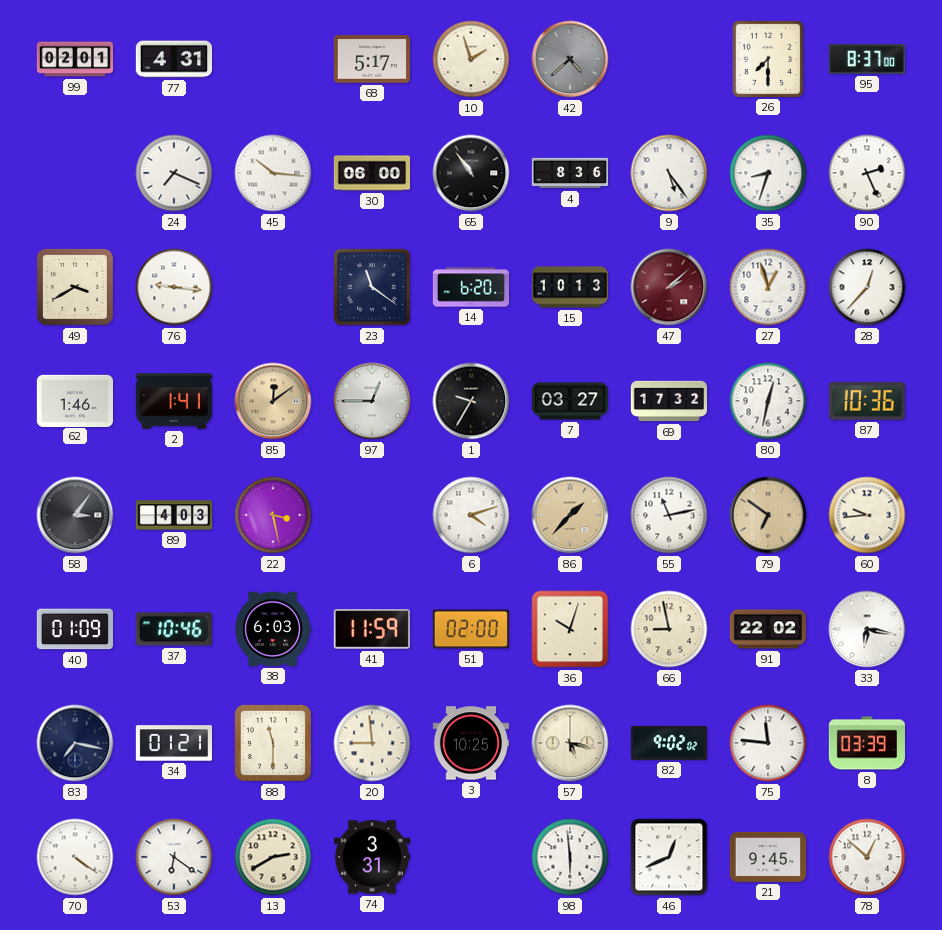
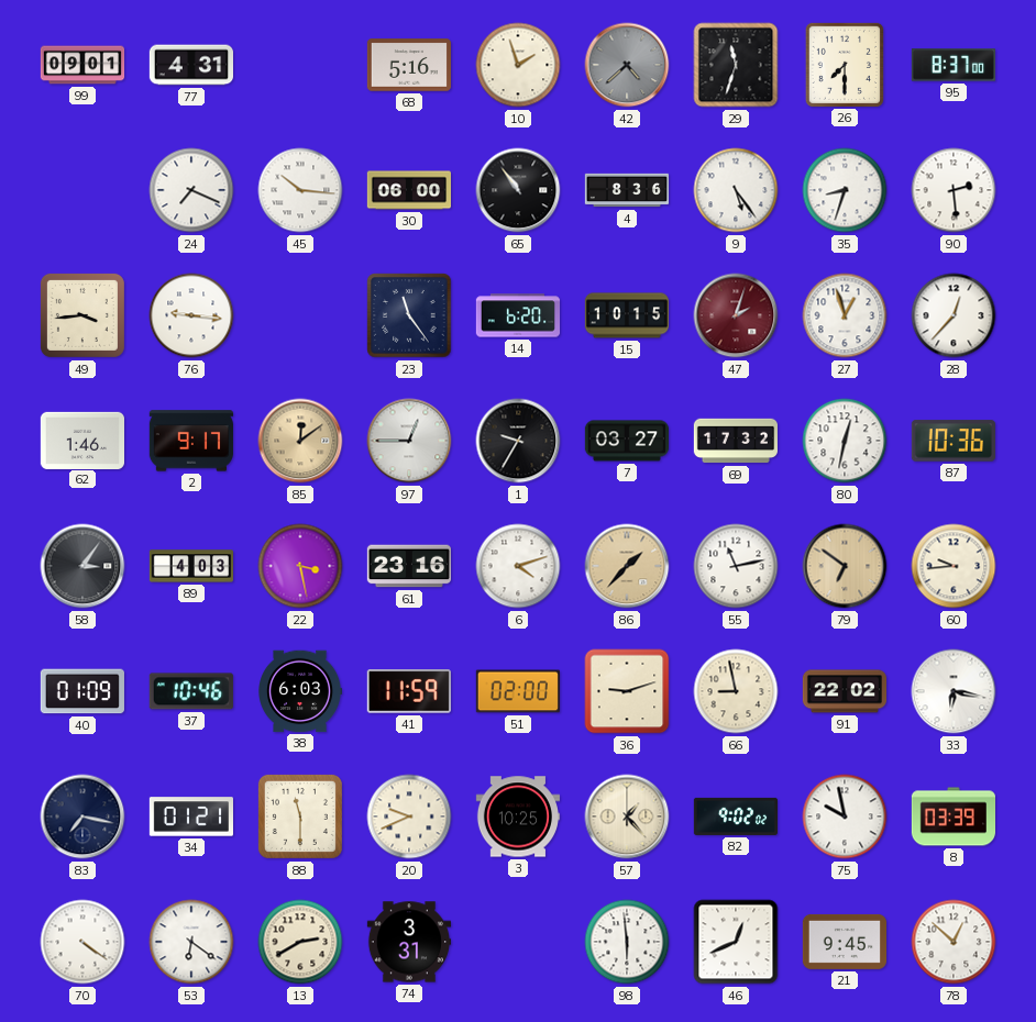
99: 02:01 -> 09:01
68: 5:17 -> 5:16
29: none -> 11:33
90: 2:26 -> 2:29
49: 3:40 -> 3:44
23: 11:21 -> 11:24
15: 10:13 -> 10:15
47: 2:08 -> 2:03
2: 1:41 -> 9:17
61: none -> 23:16
36: 10:03 -> 9:12
20: 8:59 -> 9:41
57: 5:17 -> 1:23
75: 11:46 -> 9:58
